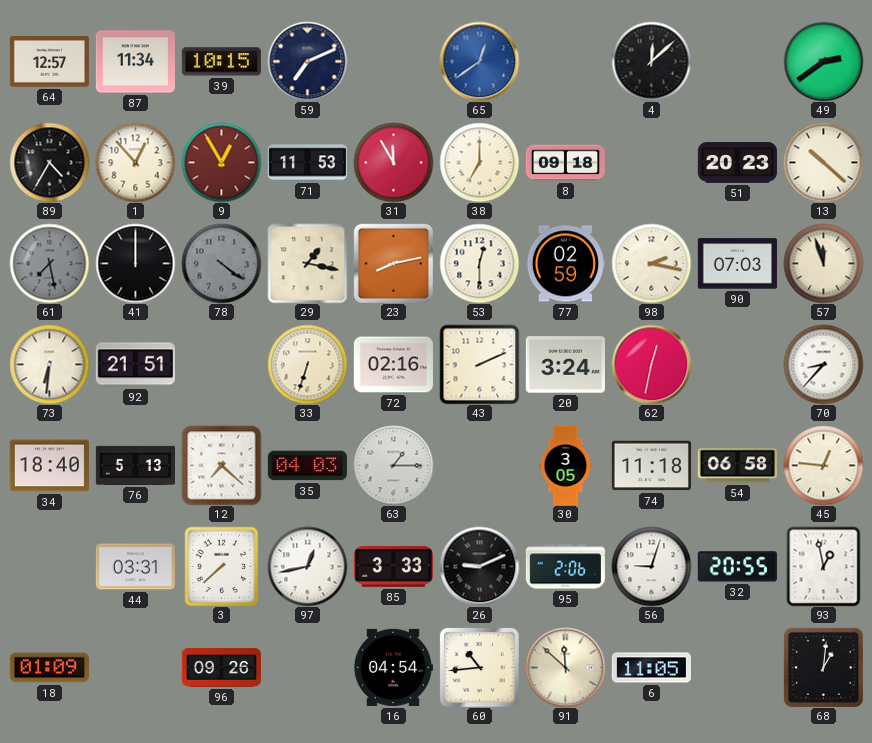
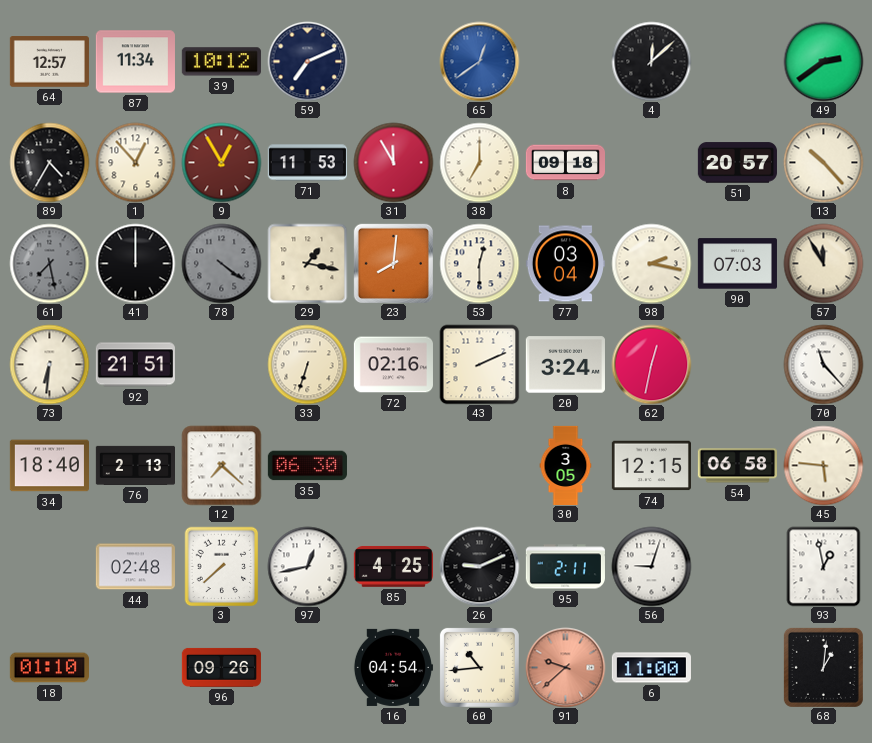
39: 10:15 -> 10:12
51: 20:23 -> 20:57
13: 10:22 -> 10:23
23: 8:13 -> 8:01
77: 02:59 -> 03:04
57: 11:57 -> 11:55
70: 8:37 -> 11:23
76: 5:13 -> 2:13
35: 04:03 -> 06:30
63: 1:15 -> none
74: 11:18 -> 12:15
45: 12:46 -> 5:46
44: 03:31 -> 02:48
85: 3:33 -> 4:25
95: 2:06 -> 2:11
32: 20:55 -> none
18: 01:09 -> 01:10
91: 11:52 -> 9:38
91 dial: cream -> salmon
6: 11:05 -> 11:00
